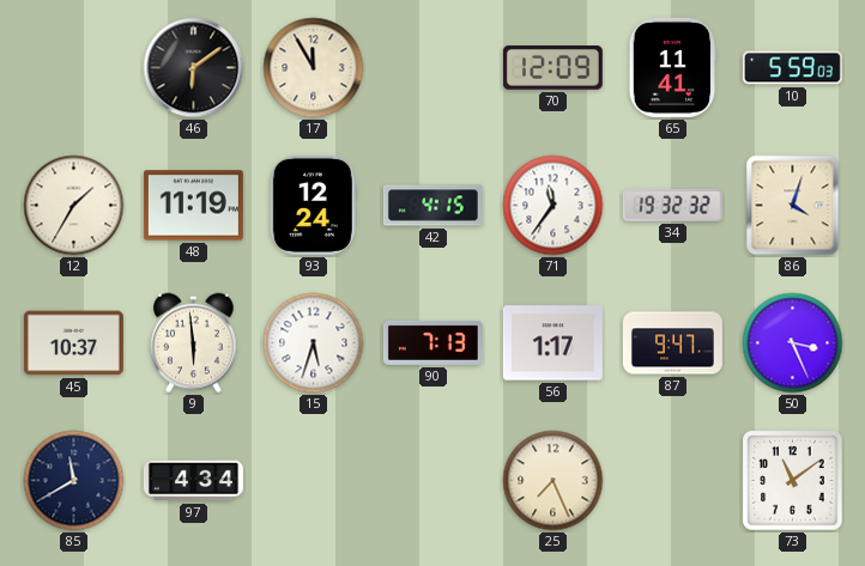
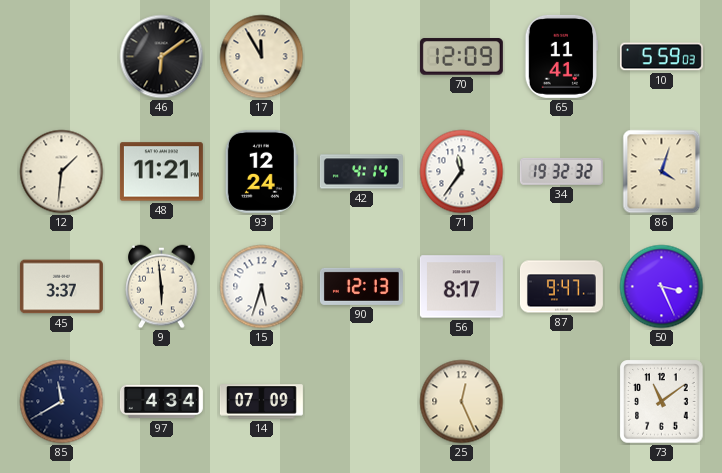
12: 1:35 -> 1:31
48: 11:19 -> 11:21
42: 4:15 -> 4:14
45: 10:37 -> 3:37
90: 7:13 -> 12:13
56: 1:17 -> 8:17
14: none -> 07:09
25: 7:26 -> 12:26
